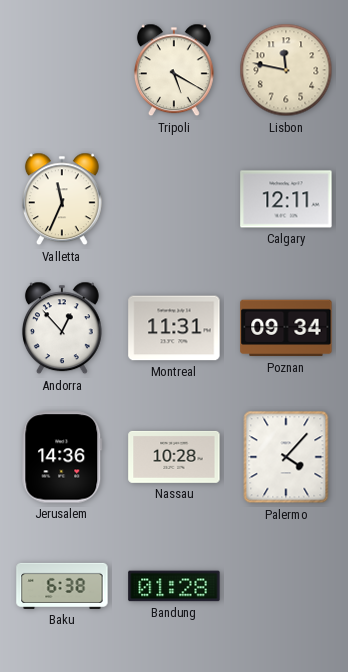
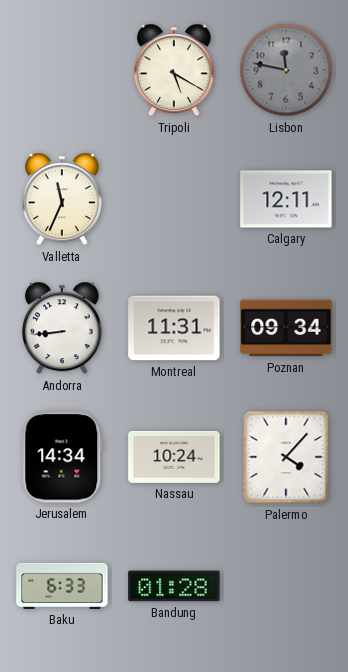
Lisbon dial: cream -> grey
Andorra: 12:53 -> 8:44
Jerusalem: 14:36 -> 14:34
Nassau: 10:28 -> 10:24
Baku: 6:38 -> 6:33
